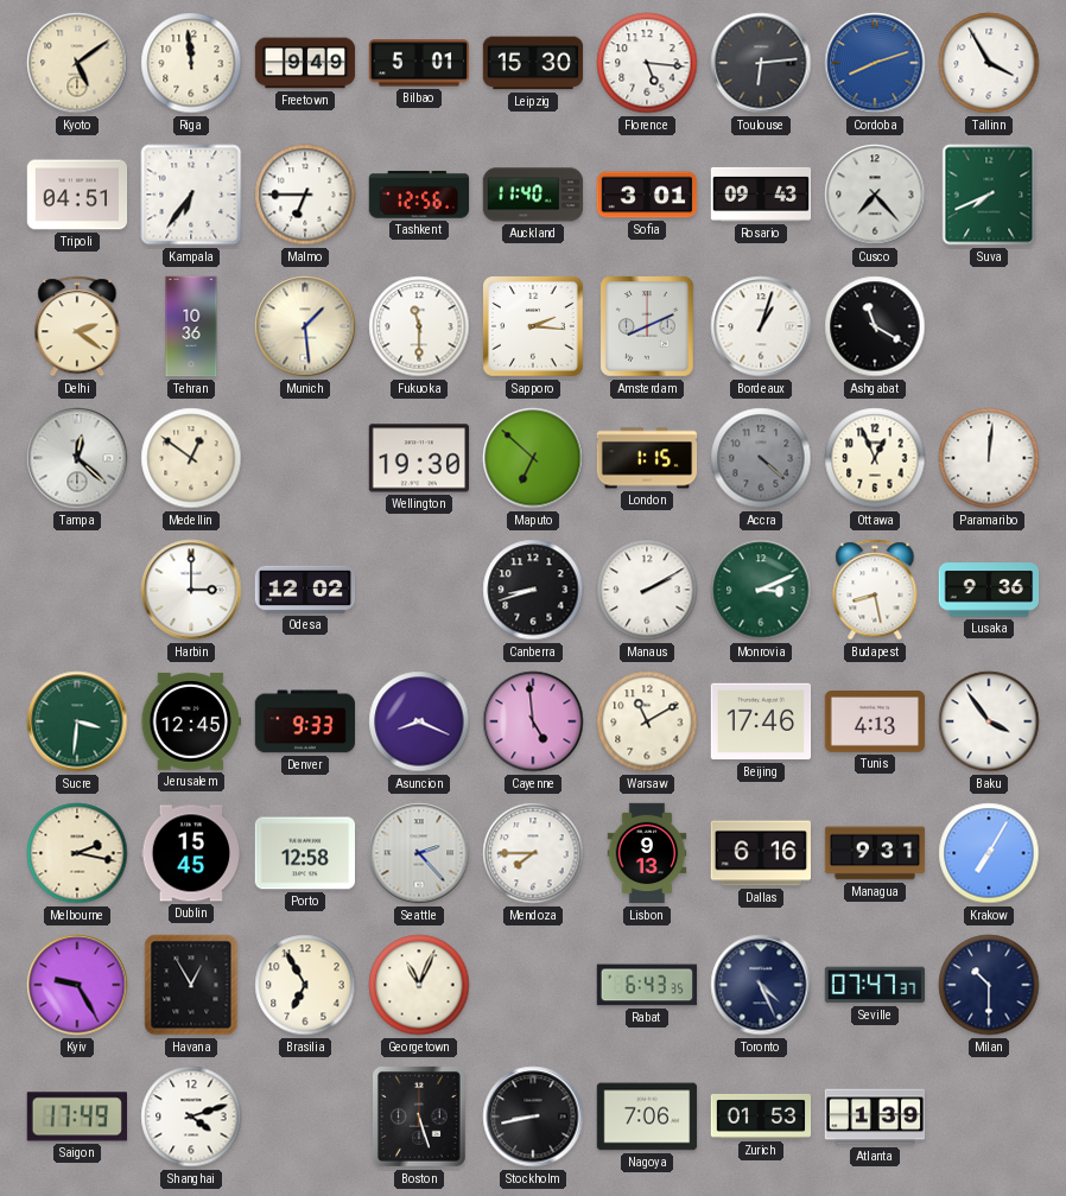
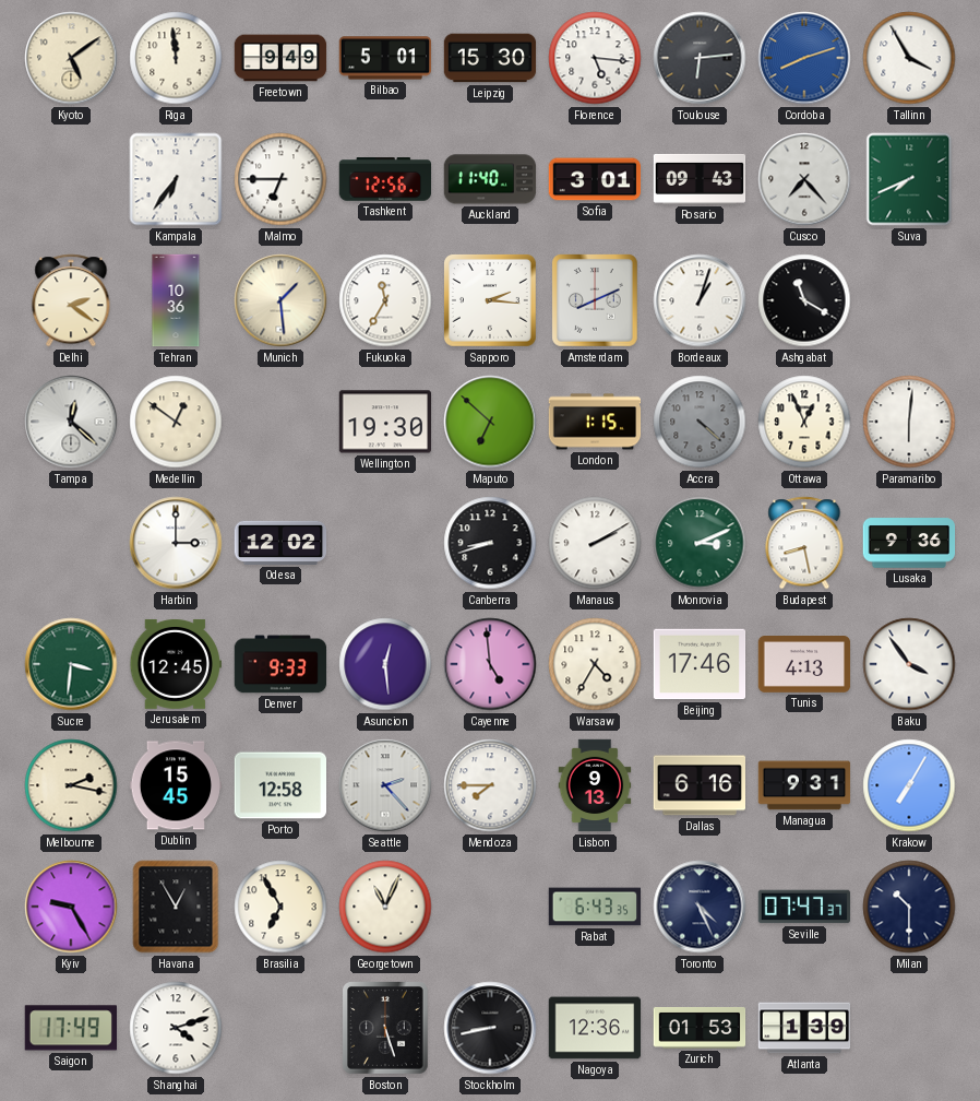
Tripoli: 04:51 -> none
Fukuoka: 11:30 -> 11:35
Paramaribo: 12:01 -> 6:01
Asuncion: 8:19 -> 12:29
Warsaw: 11:10 -> 4:35
Nagoya: 7:06 -> 12:36
